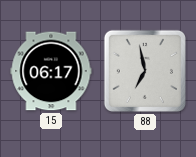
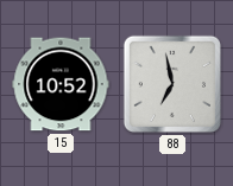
15: 06:17 -> 10:52
